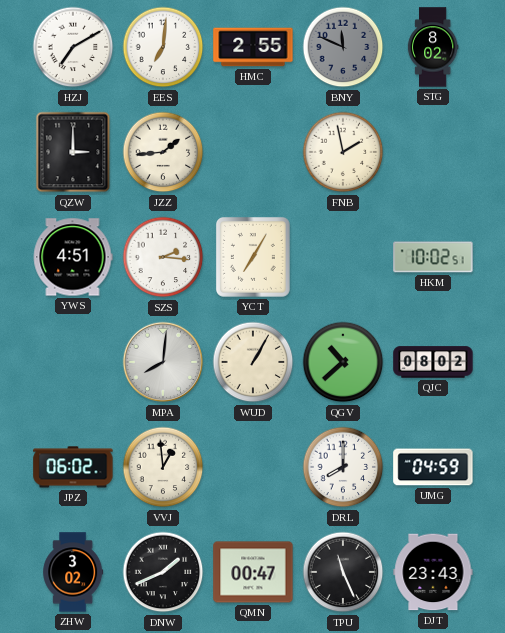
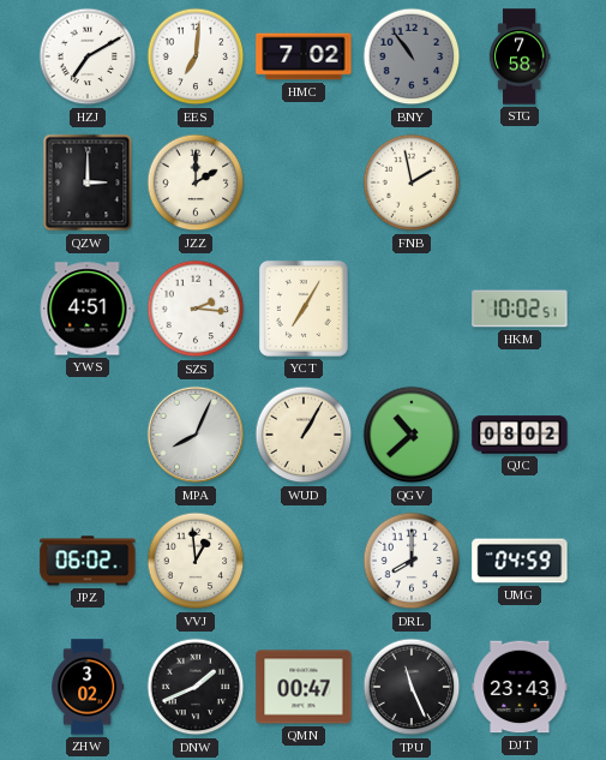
HMC: 2:55 -> 7:02
BNY: 11:49 -> 10:54
STG: 8:02 -> 7:58
JZZ: 1:44 -> 2:00
MPA: 8:01 -> 8:04
